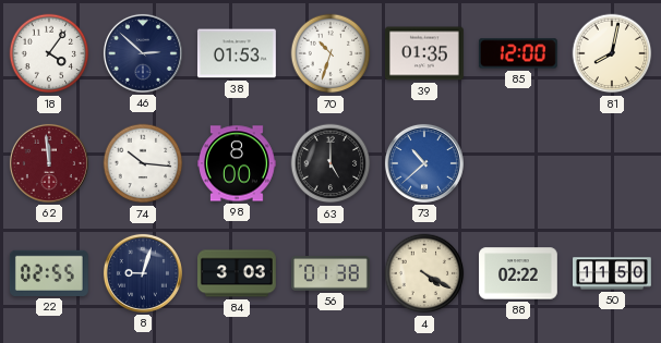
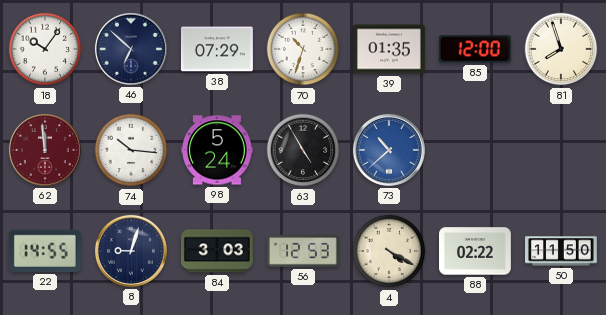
18: 4:06 -> 10:06
46: 2:52 -> 6:52
38: 01:53 -> 07:29
81: 8:02 -> 7:57
98: 8:00 -> 5:24
63: 5:00 -> 4:55
22: 02:55 -> 14:55
56: 01:38 -> 12:53
